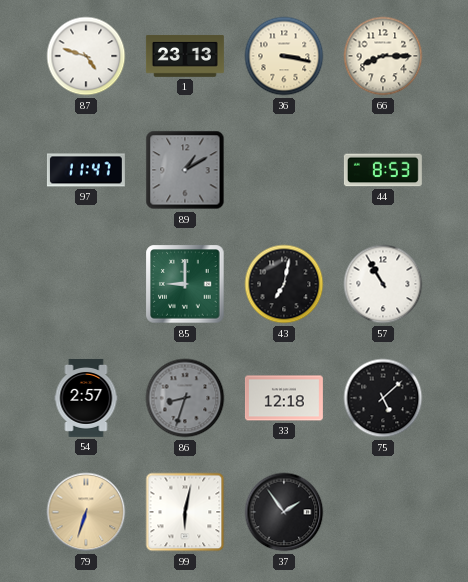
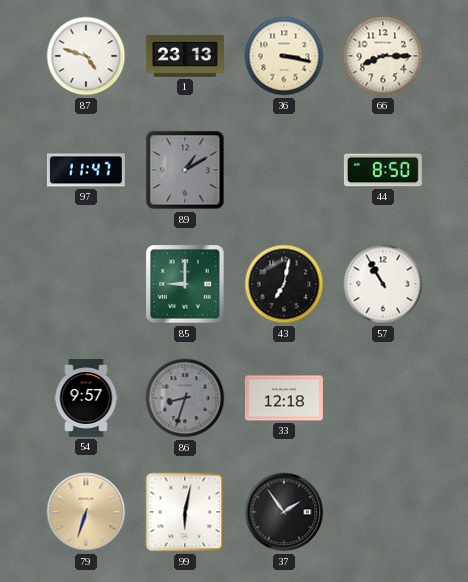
44: 8:53 -> 8:50
54: 2:57 -> 9:57
75: 5:08 -> none
